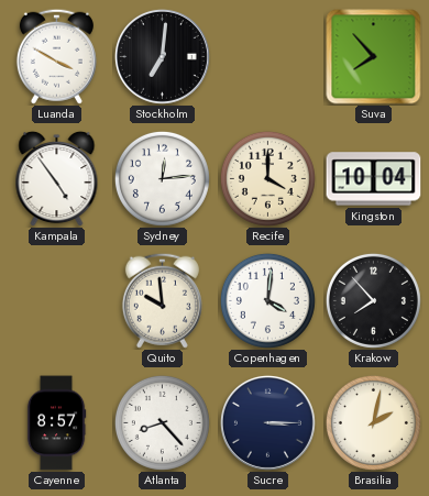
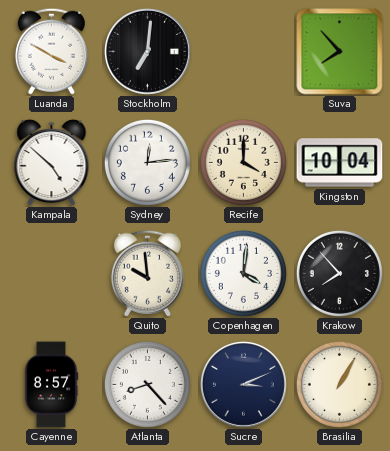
Kampala: 4:54 -> 4:52
Sucre: 3:15 -> 3:11
Brasilia: 2:02 -> 1:05
